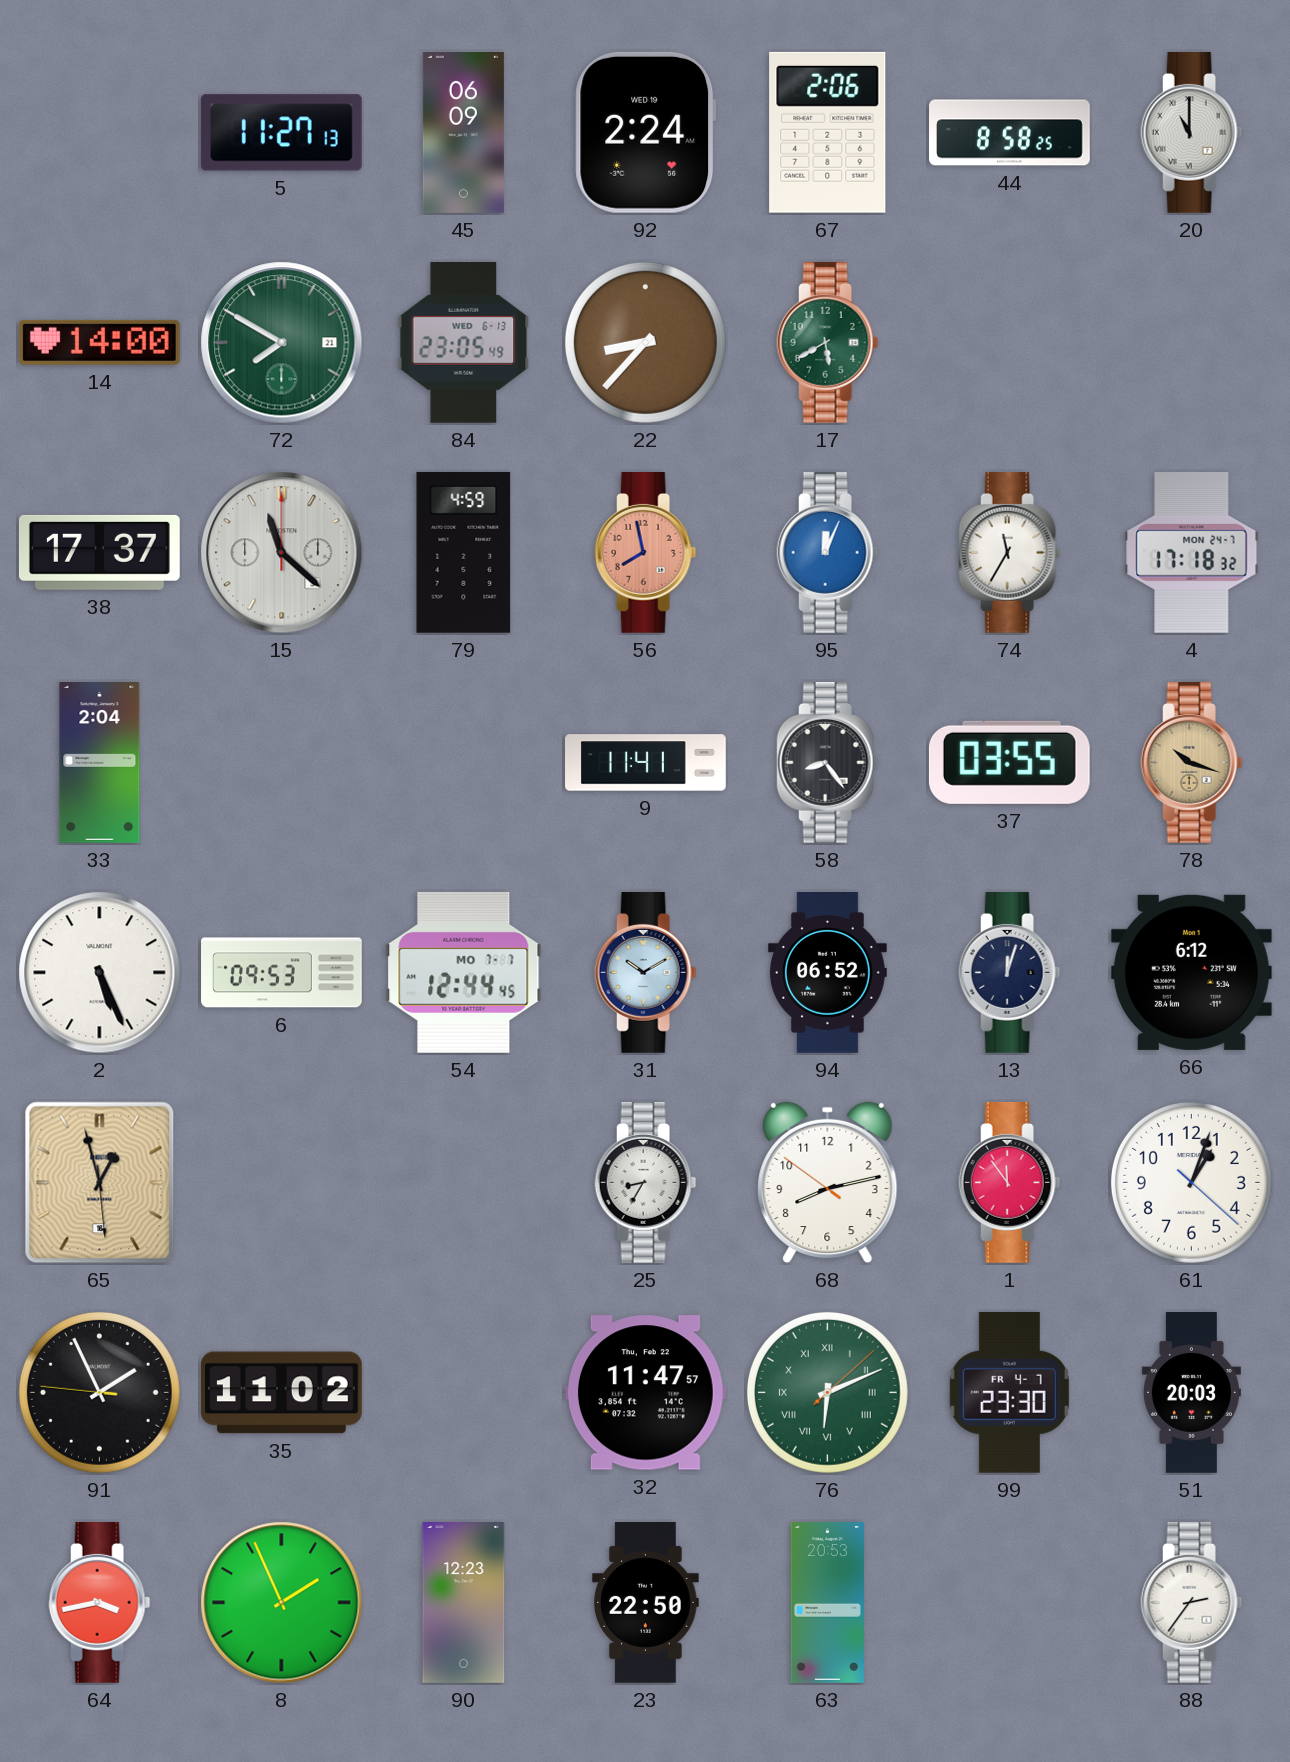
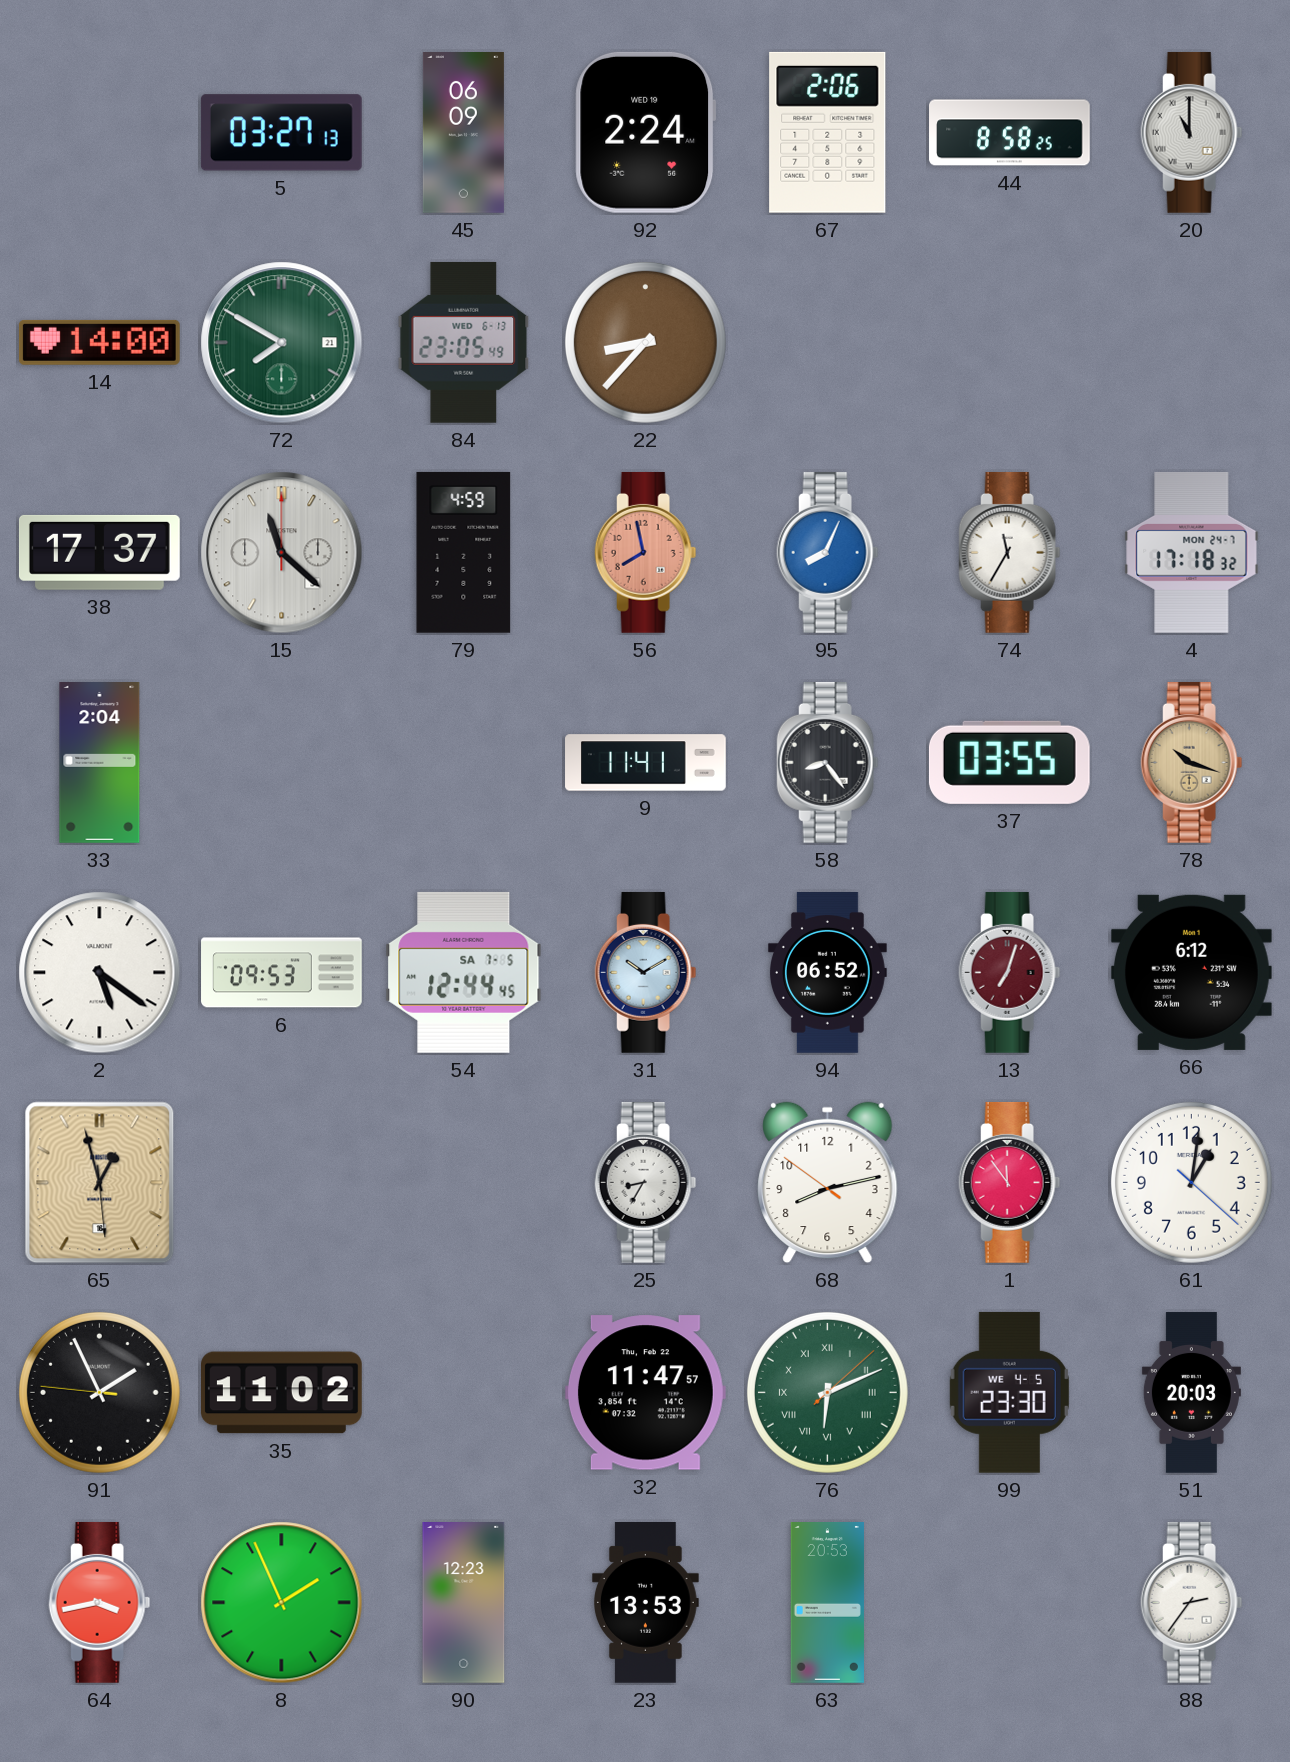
5: 11:27 -> 03:27
17: 5:40 -> none
95: 12:04 -> 8:04
2: 5:26 -> 5:21
54 date: MO 7-7 -> SA 7-5
13: 12:03 -> 7:03
13 dial: navy -> burgundy
61: 1:03 -> 1:01
99 date: FR 4-7 -> WE 4-5
23: 22:50 -> 13:53
